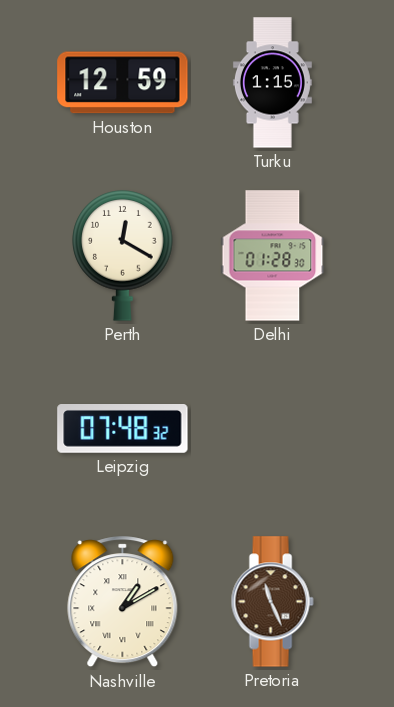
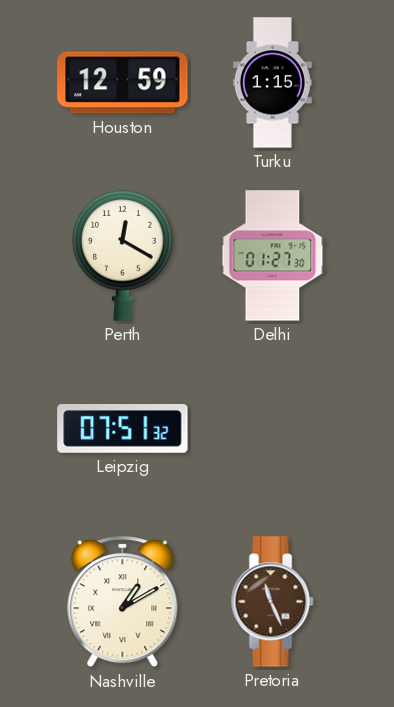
Delhi: 01:28 -> 01:27
Leipzig: 07:48 -> 07:51
